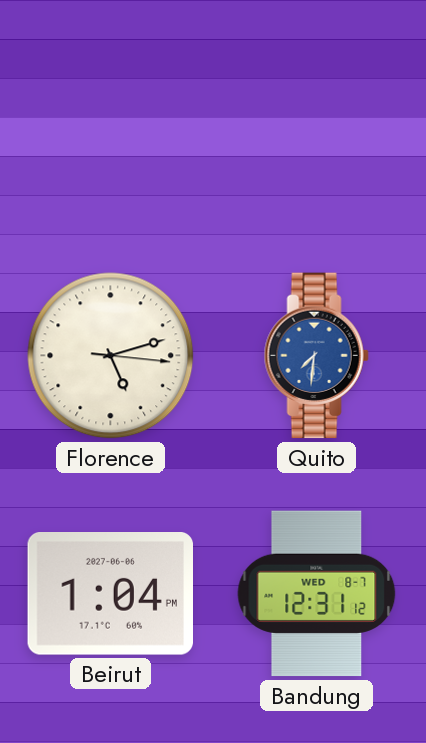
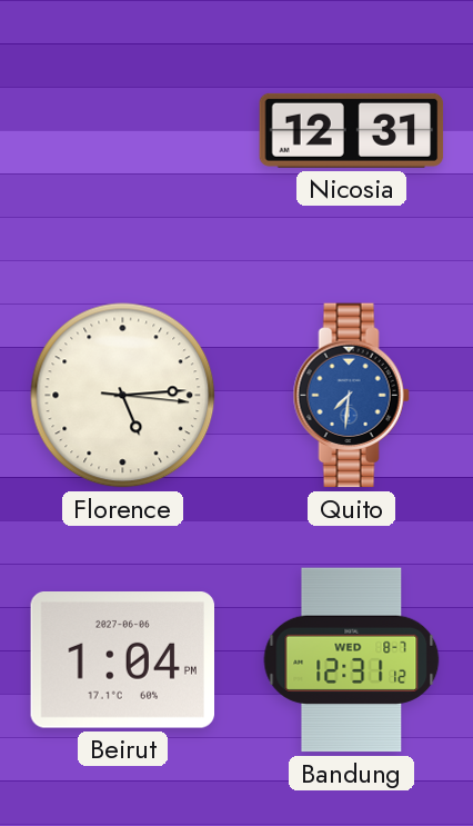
Nicosia: none -> 12:31
Florence: 5:12 -> 5:14
